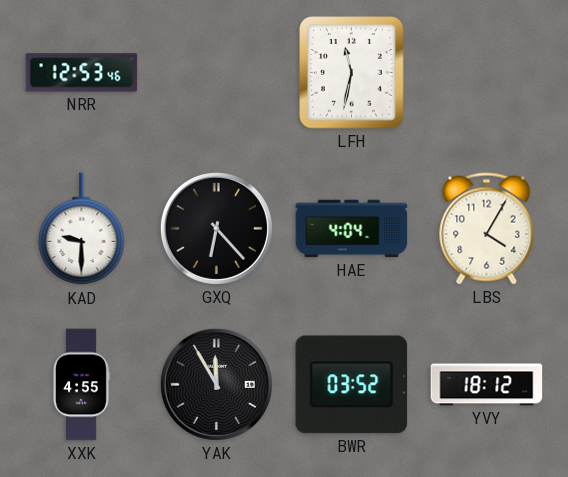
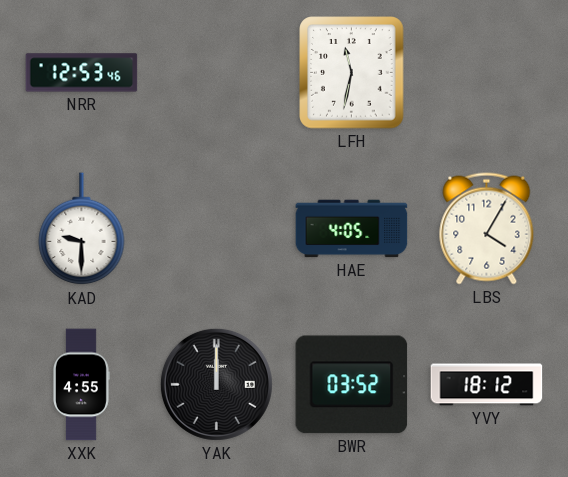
GXQ: 6:23 -> none
HAE: 4:04 -> 4:05
YAK: 11:55 -> 12:00
